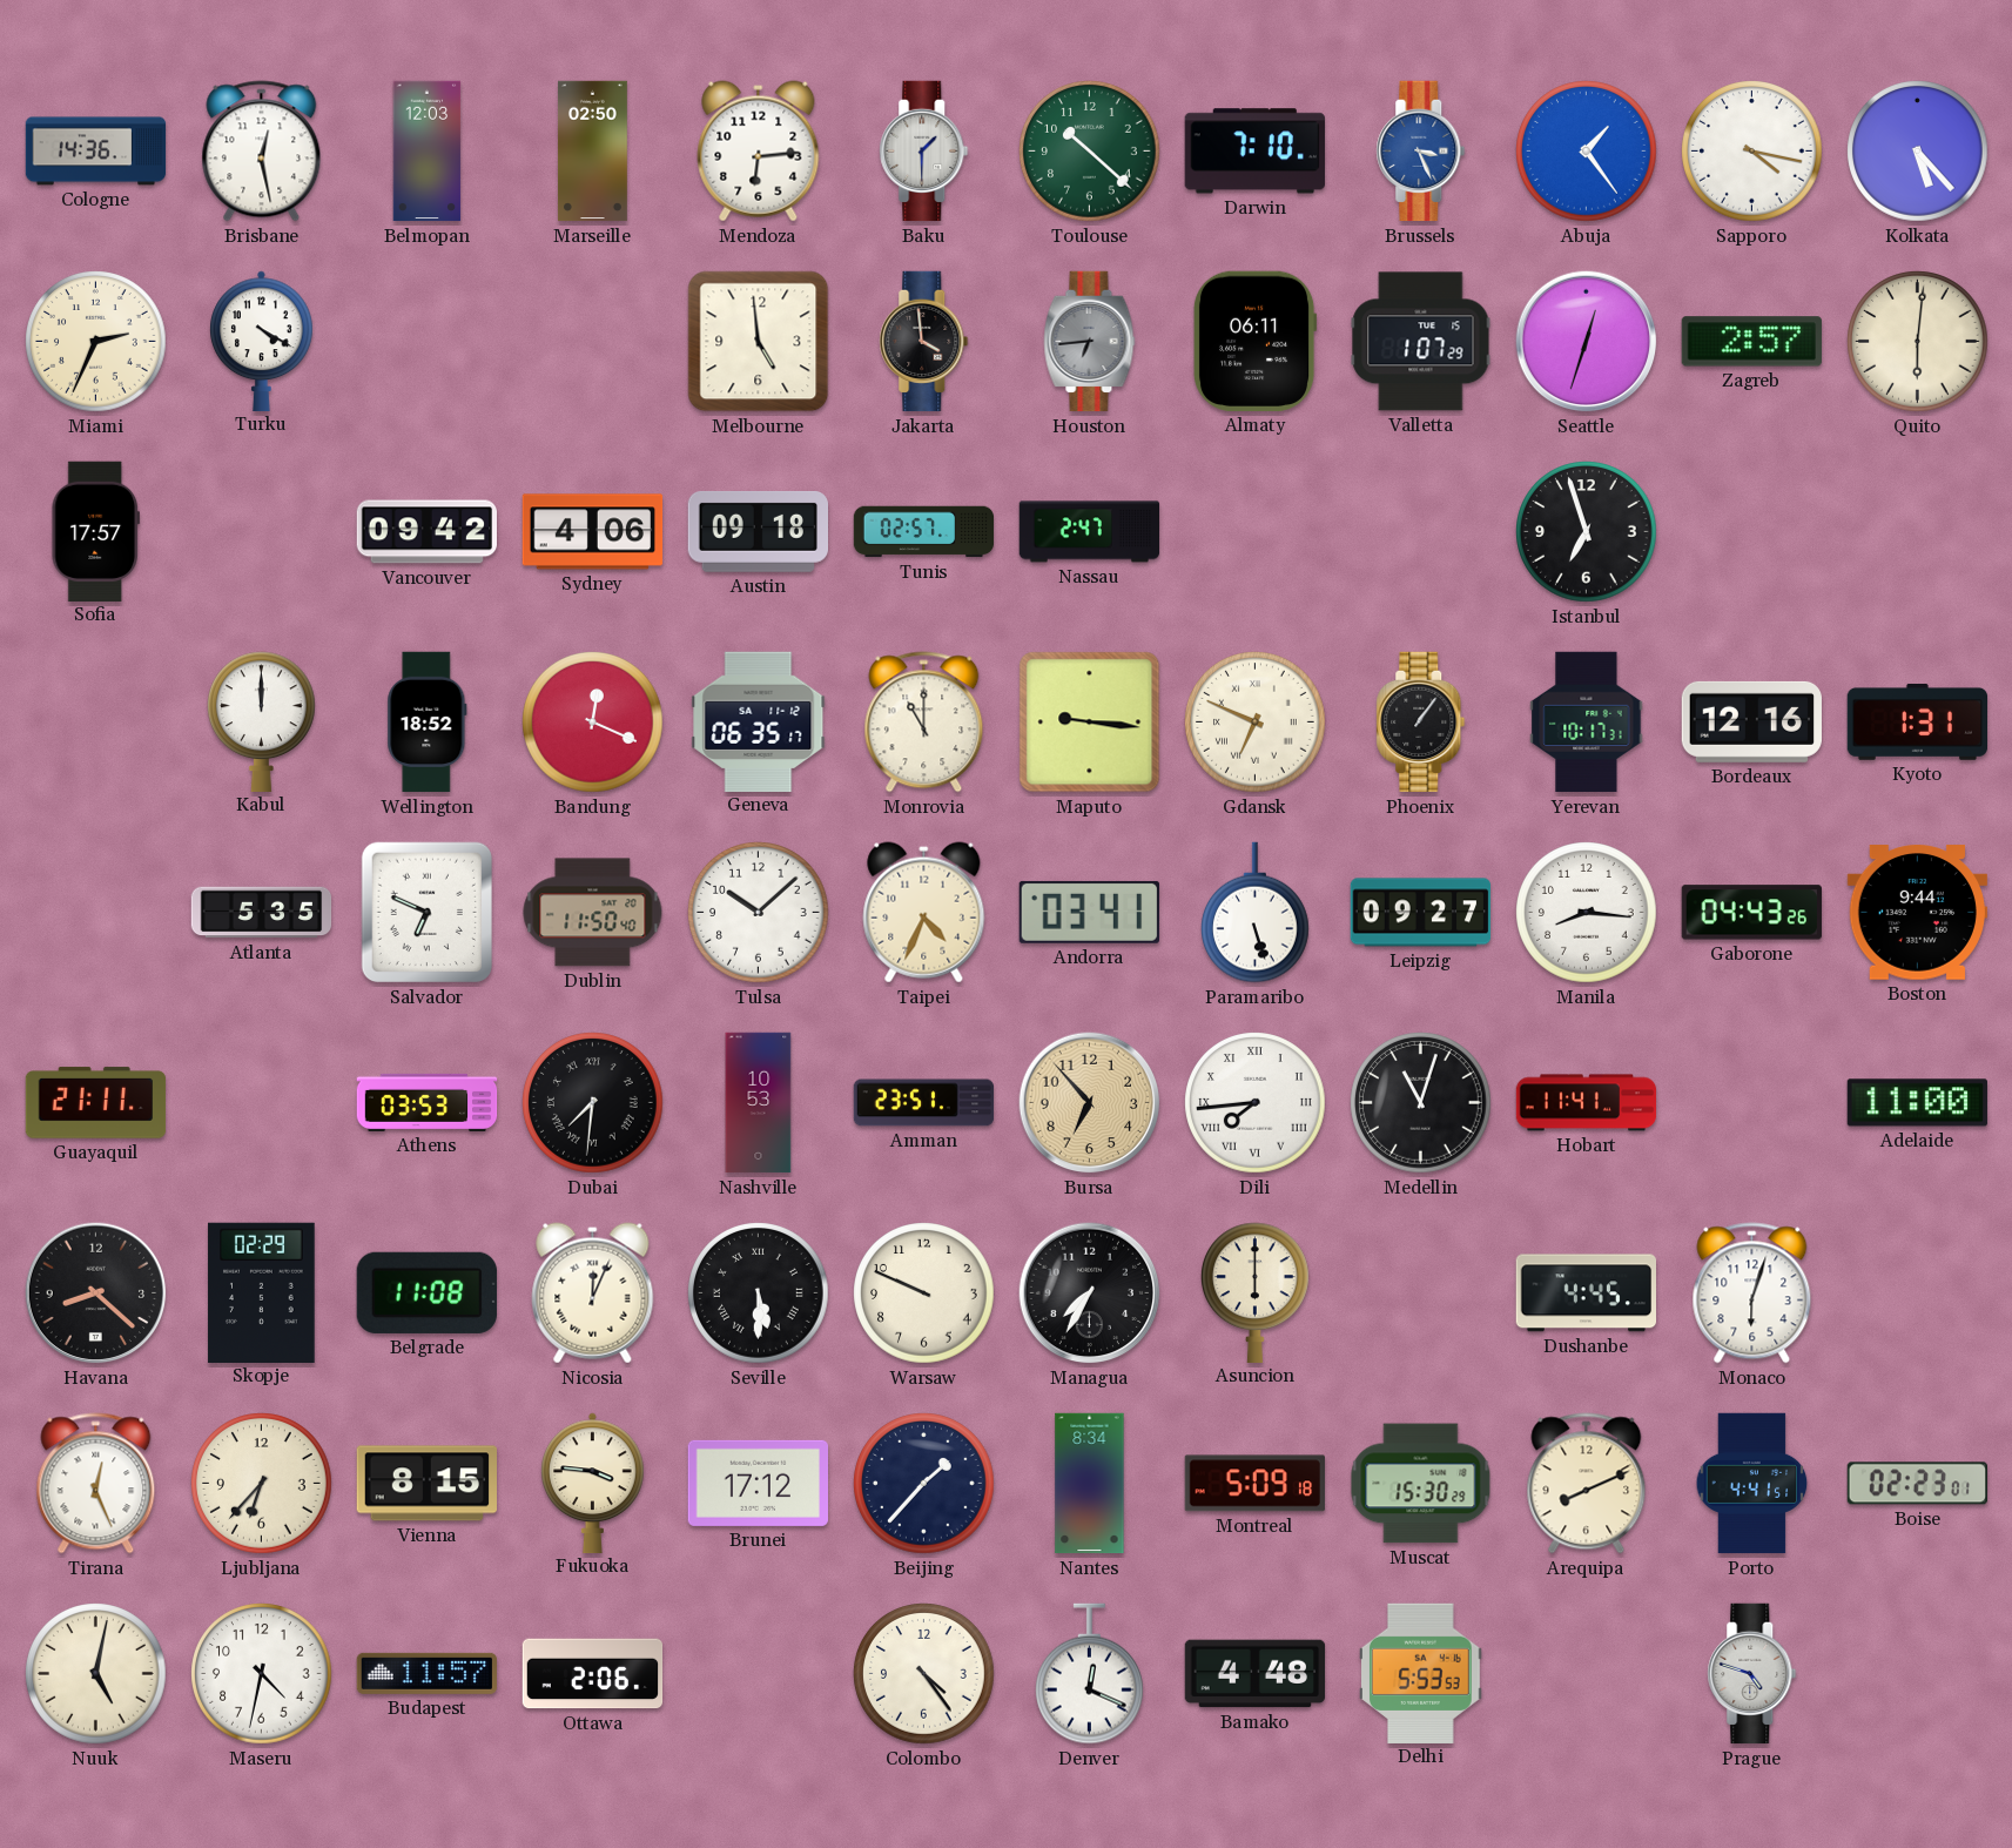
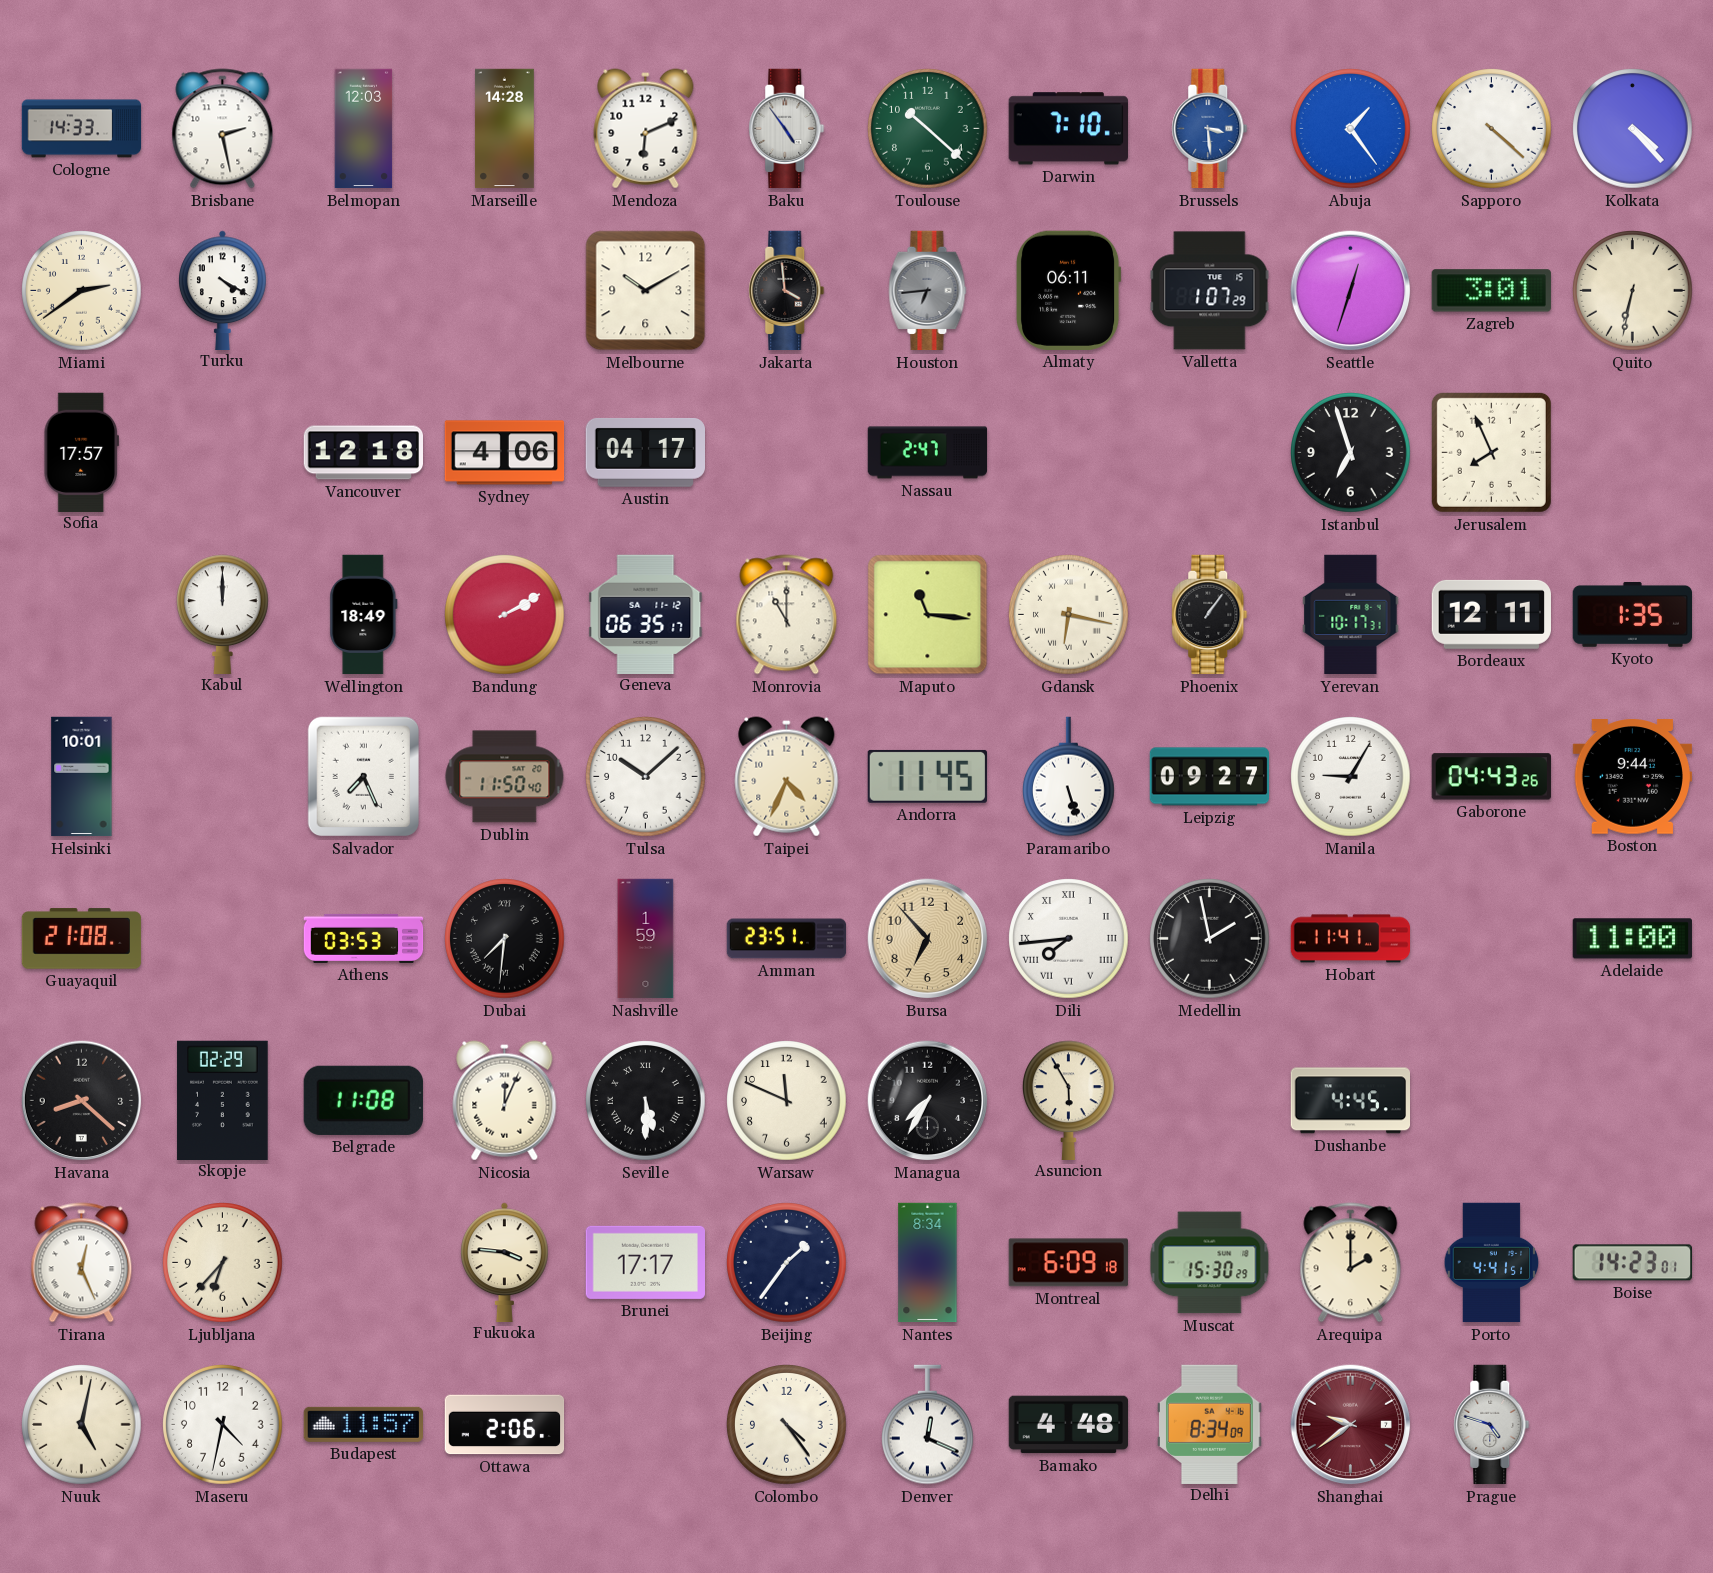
Cologne: 14:36 -> 14:33
Brisbane: 12:28 -> 2:28
Marseille: 02:50 -> 14:28
Mendoza: 6:14 -> 6:11
Baku: 1:30 -> 4:54
Brussels: 3:26 -> 3:29
Sapporo: 4:17 -> 4:22
Kolkata: 5:23 -> 4:23
Miami: 2:34 -> 2:39
Melbourne: 4:59 -> 10:10
Zagreb: 2:57 -> 3:01
Quito: 6:01 -> 6:32
Vancouver: 09:42 -> 12:18
Austin: 09:18 -> 04:17
Tunis: 02:57 -> none
Jerusalem: none -> 7:56
Wellington: 18:52 -> 18:49
Bandung: 12:19 -> 2:10
Maputo: 9:16 -> 11:16
Gdansk: 6:49 -> 6:17
Bordeaux: 12:16 -> 12:11
Kyoto: 1:31 -> 1:35
Helsinki: none -> 10:01
Atlanta: 5:35 -> none
Salvador: 6:49 -> 7:26
Andorra: 03:41 -> 11:45
Manila: 8:16 -> 9:05
Guayaquil: 21:11 -> 21:08
Nashville: 10:53 -> 1:59
Medellin: 11:03 -> 1:58
Warsaw: 9:49 -> 11:49
Asuncion: 6:00 -> 5:55
Monaco: 6:03 -> none
Vienna: 8:15 -> none
Brunei: 17:12 -> 17:17
Beijing: 1:37 -> 1:36
Montreal: 5:09 -> 6:09
Arequipa: 8:11 -> 2:00
Boise: 02:23 -> 14:23
Delhi: 5:53 -> 8:34
Shanghai: none -> 9:39
